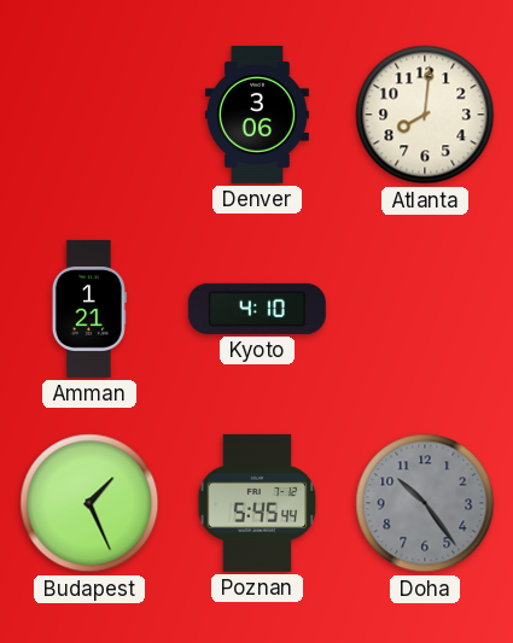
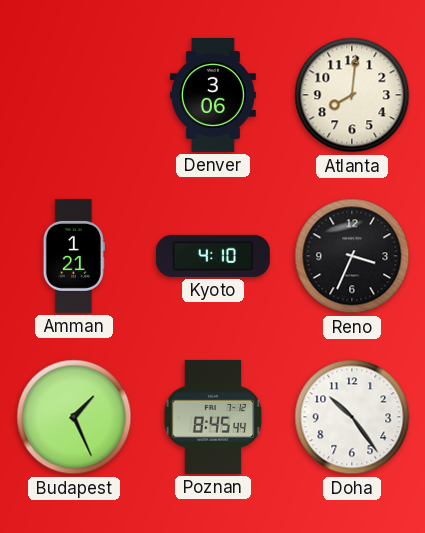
Reno: none -> 3:34
Poznan: 5:45 -> 8:45
Doha dial: grey -> white
